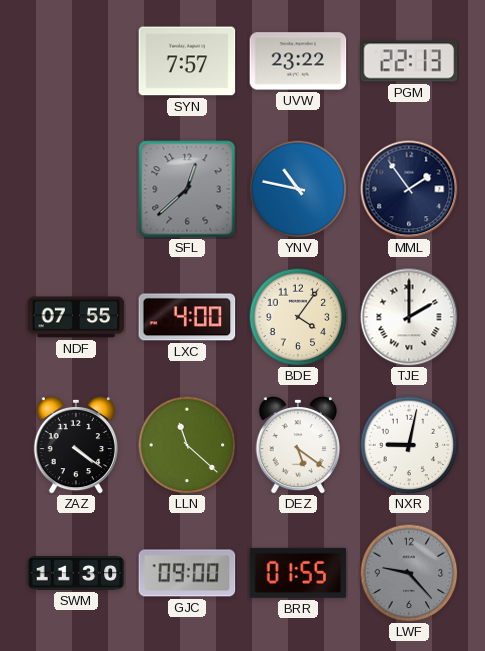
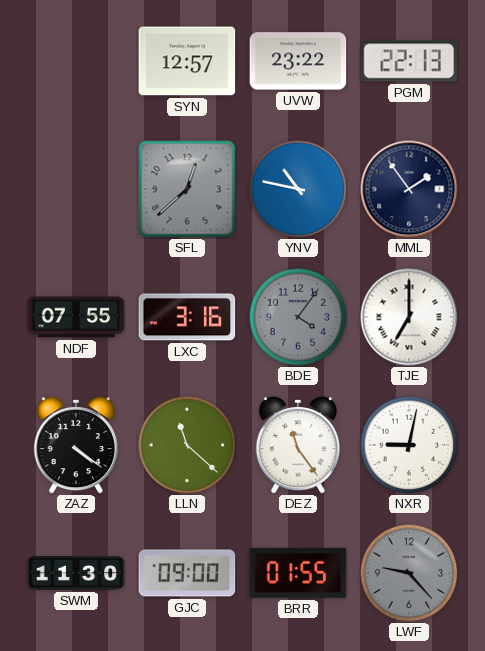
SYN: 7:57 -> 12:57
LXC: 4:00 -> 3:16
BDE dial: cream -> grey
TJE: 2:00 -> 7:00
DEZ: 5:21 -> 11:24
